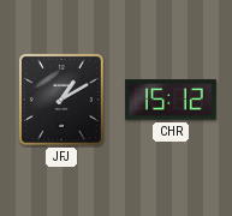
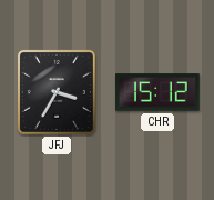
JFJ: 1:10 -> 3:35
